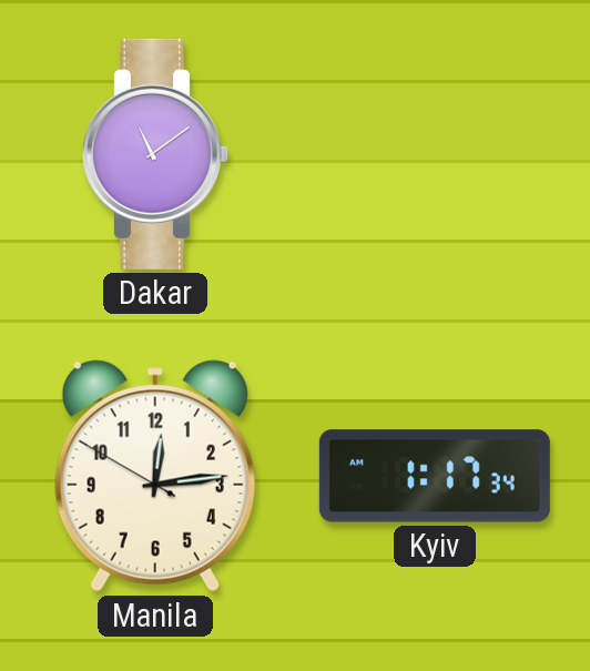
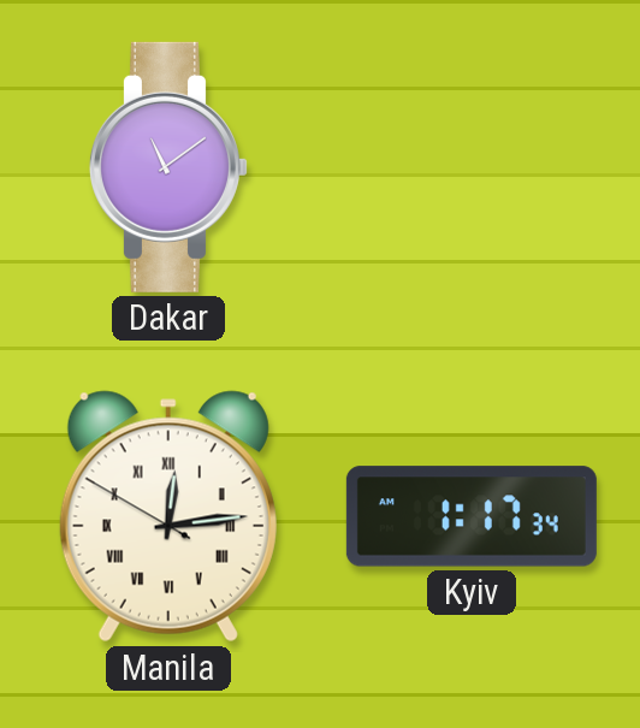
Manila numerals: Arabic -> Roman
